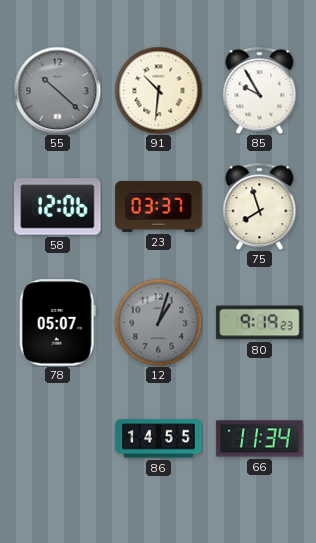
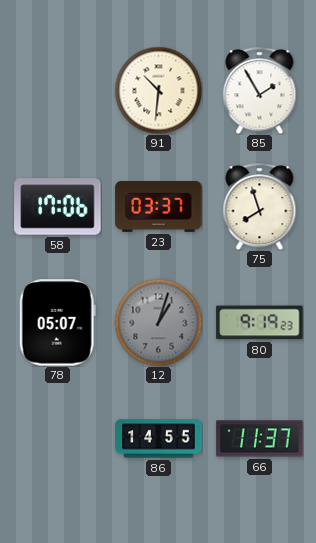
55: 10:22 -> none
85: 9:55 -> 1:55
58: 12:06 -> 17:06
66: 11:34 -> 11:37
